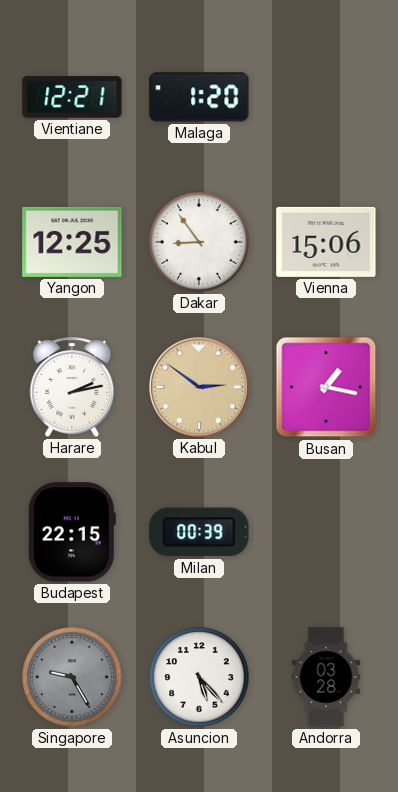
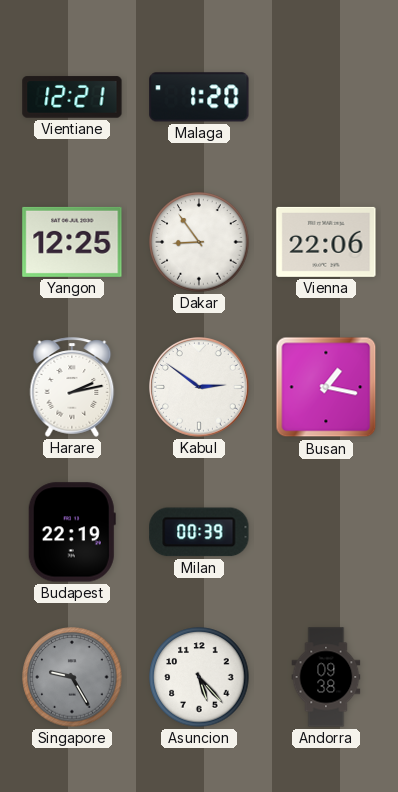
Vienna: 15:06 -> 22:06
Kabul dial: champagne -> white
Budapest: 22:15 -> 22:19
Andorra: 03:28 -> 09:38
